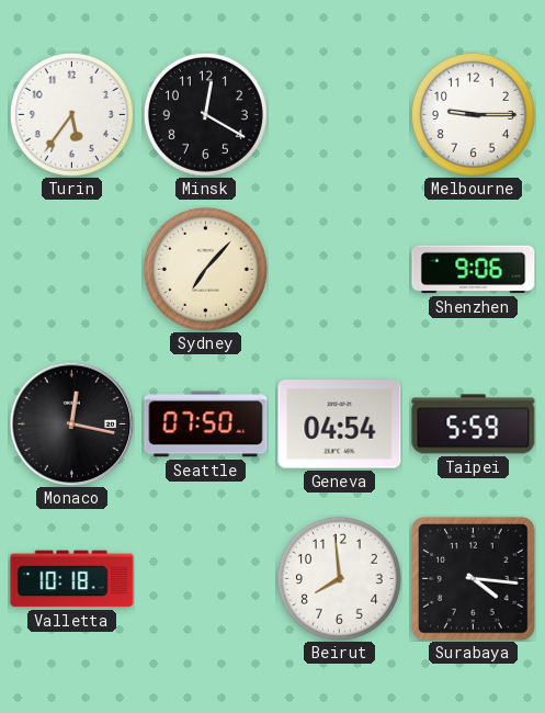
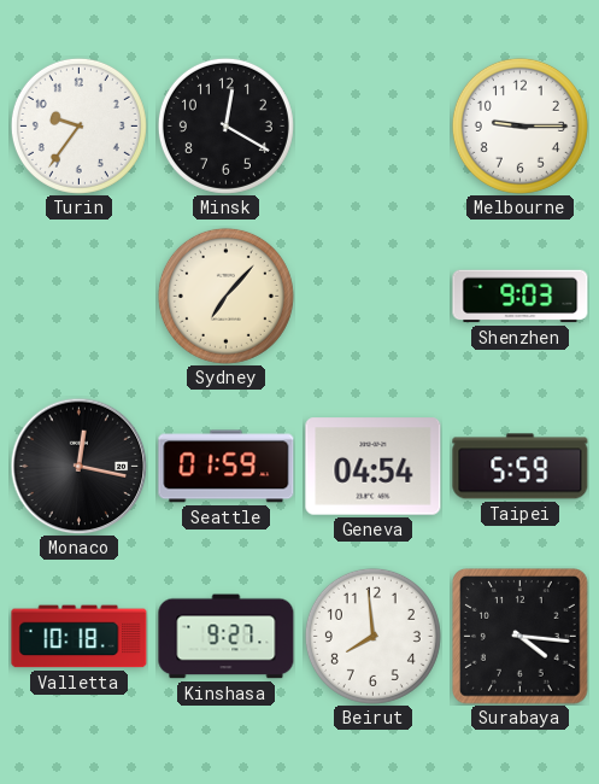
Turin: 5:36 -> 9:36
Shenzhen: 9:06 -> 9:03
Seattle: 07:50 -> 01:59
Kinshasa: none -> 9:27
